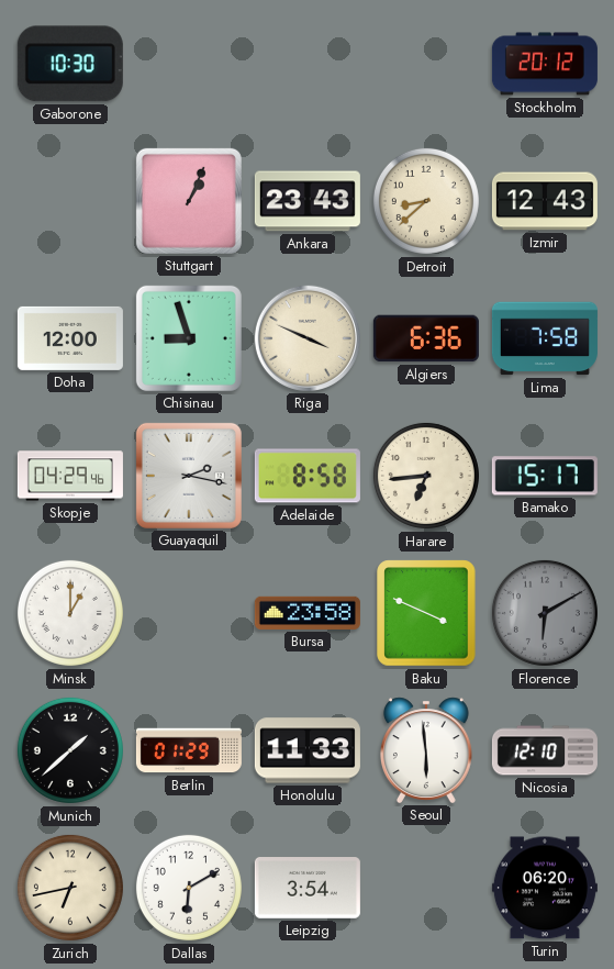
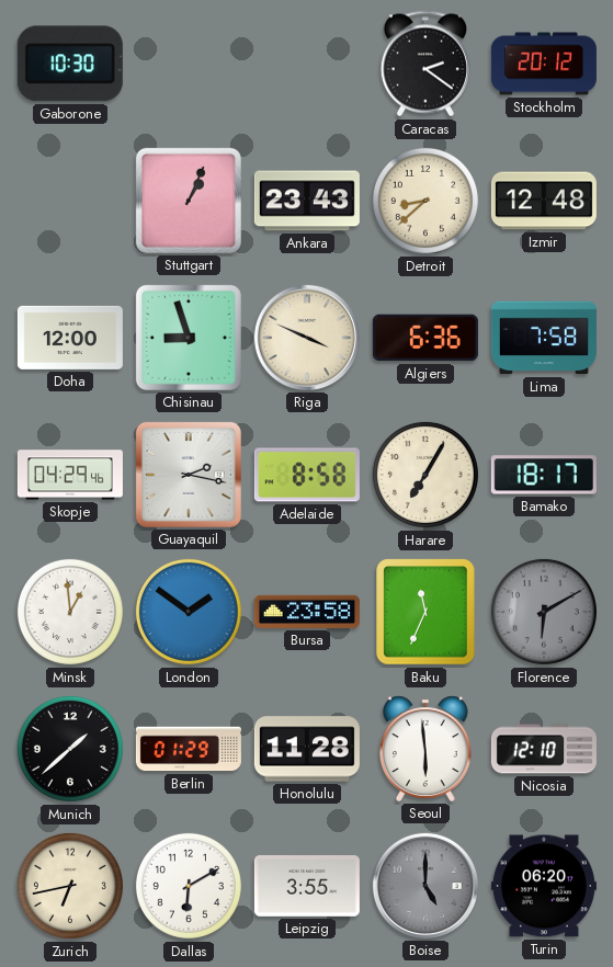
Caracas: none -> 2:21
Izmir: 12:43 -> 12:48
Harare: 6:44 -> 7:05
Bamako: 15:17 -> 18:17
Minsk: 1:00 -> 12:59
London: none -> 1:51
Baku: 3:49 -> 11:34
Honolulu: 11:33 -> 11:28
Leipzig: 3:54 -> 3:55
Boise: none -> 5:00
